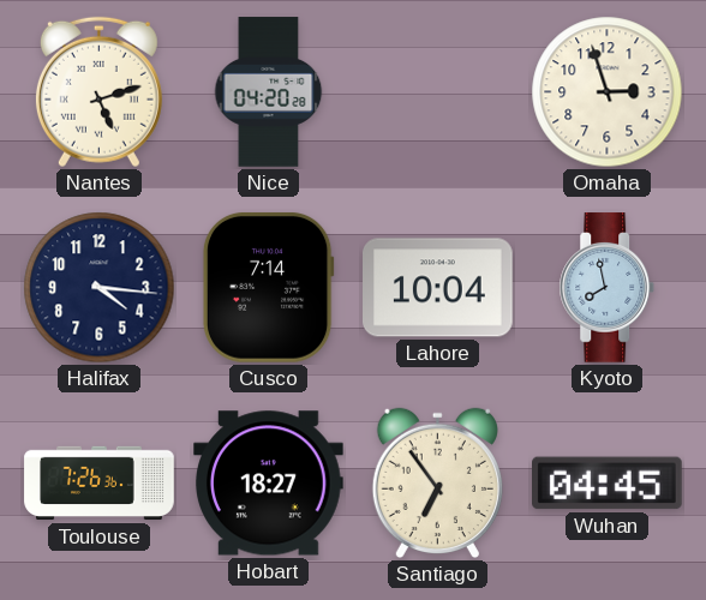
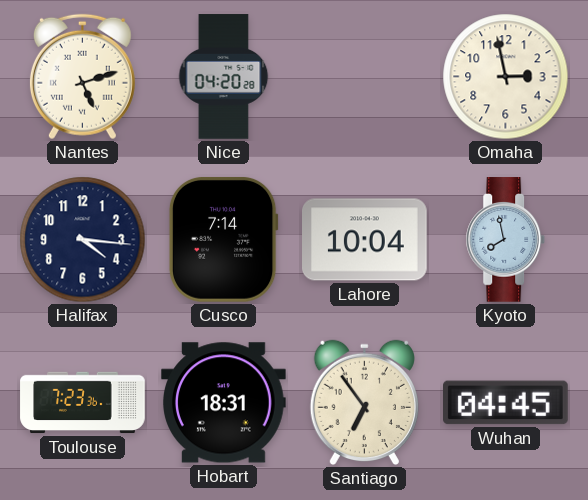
Omaha: 2:57 -> 2:58
Toulouse: 7:26 -> 7:23
Hobart: 18:27 -> 18:31
